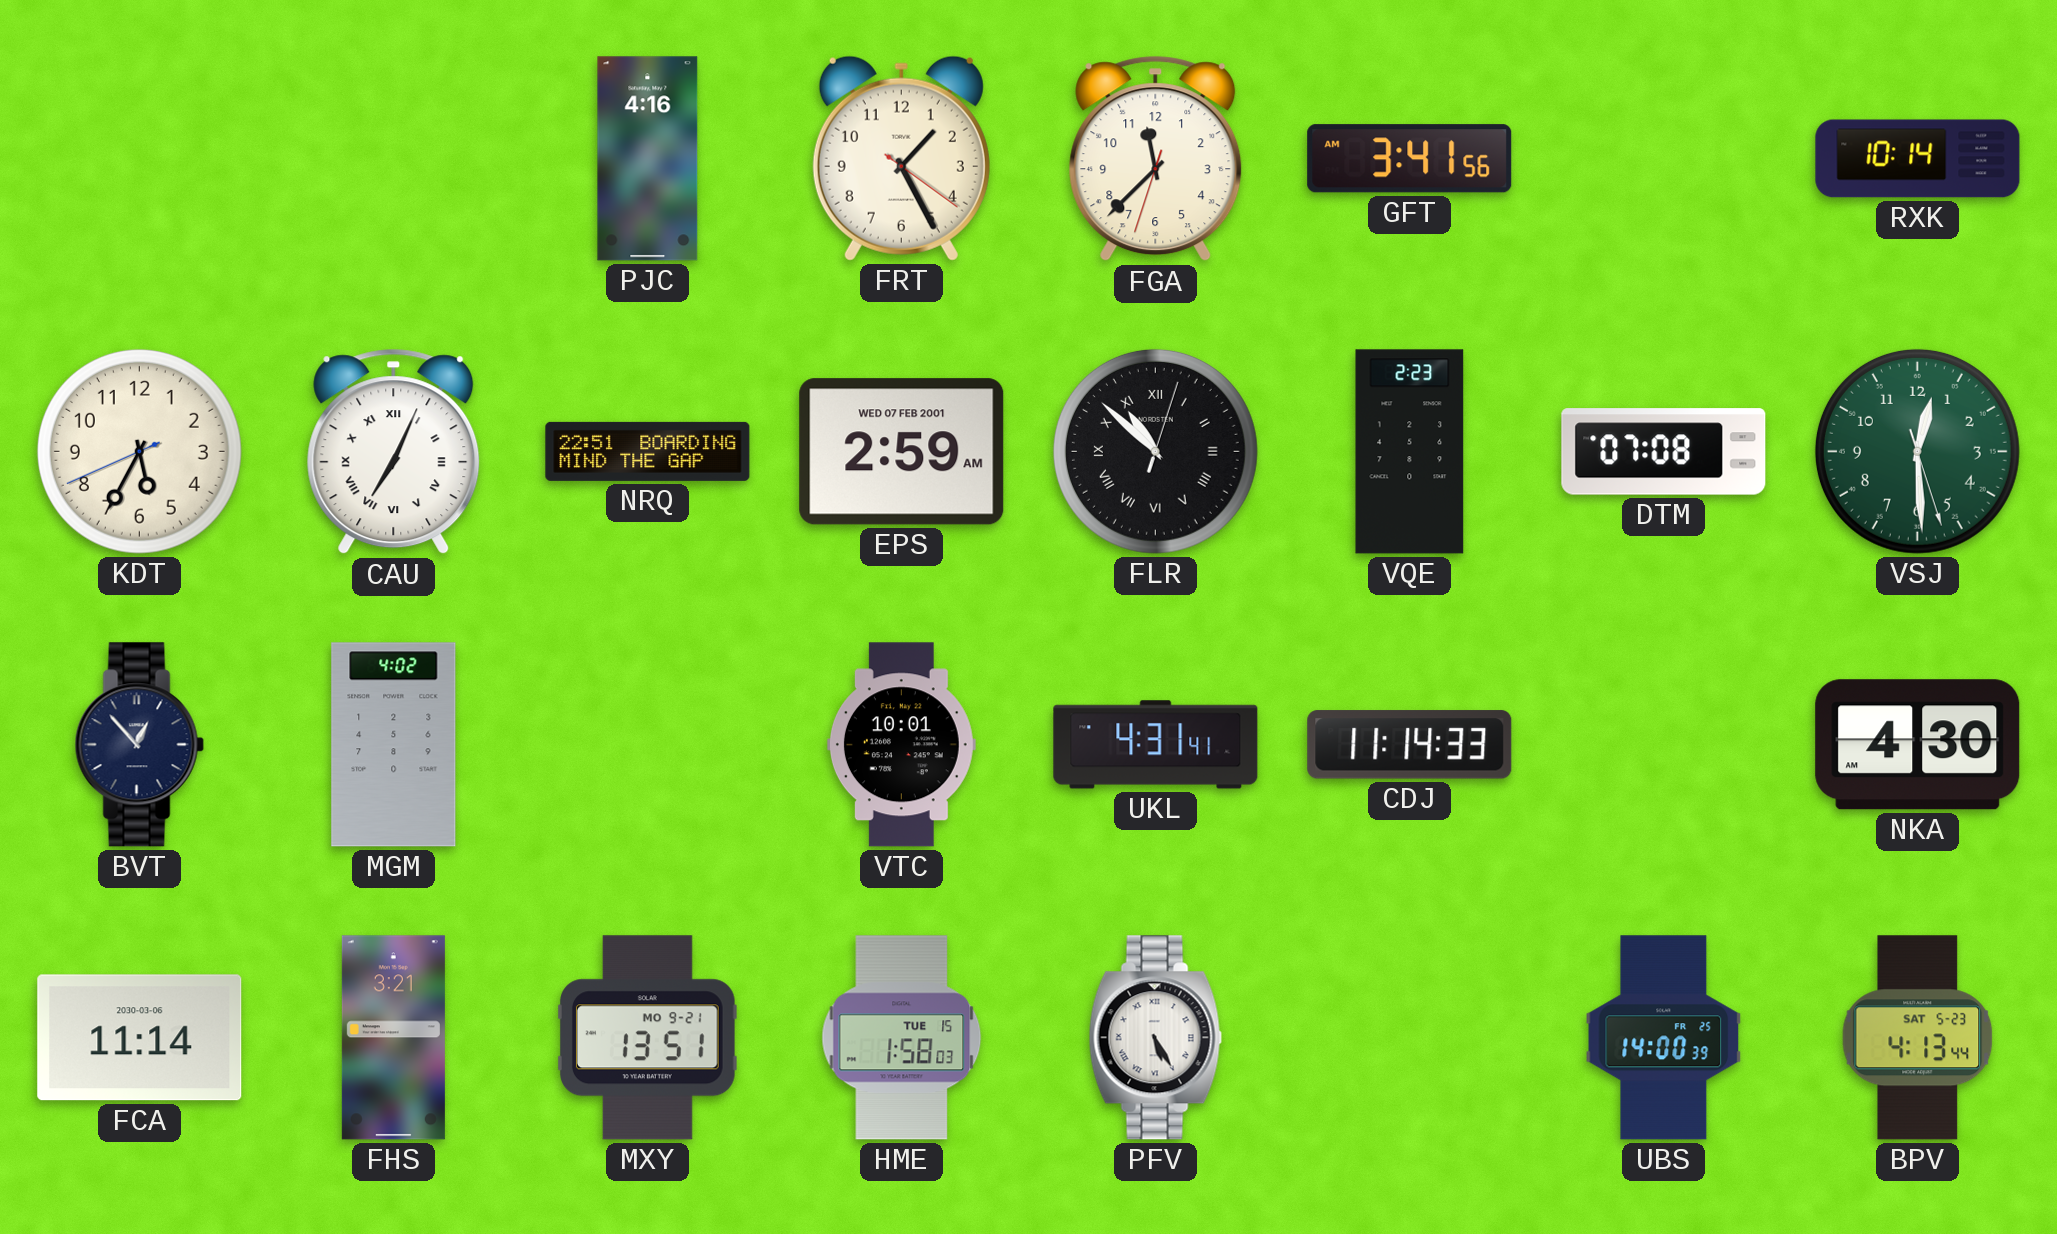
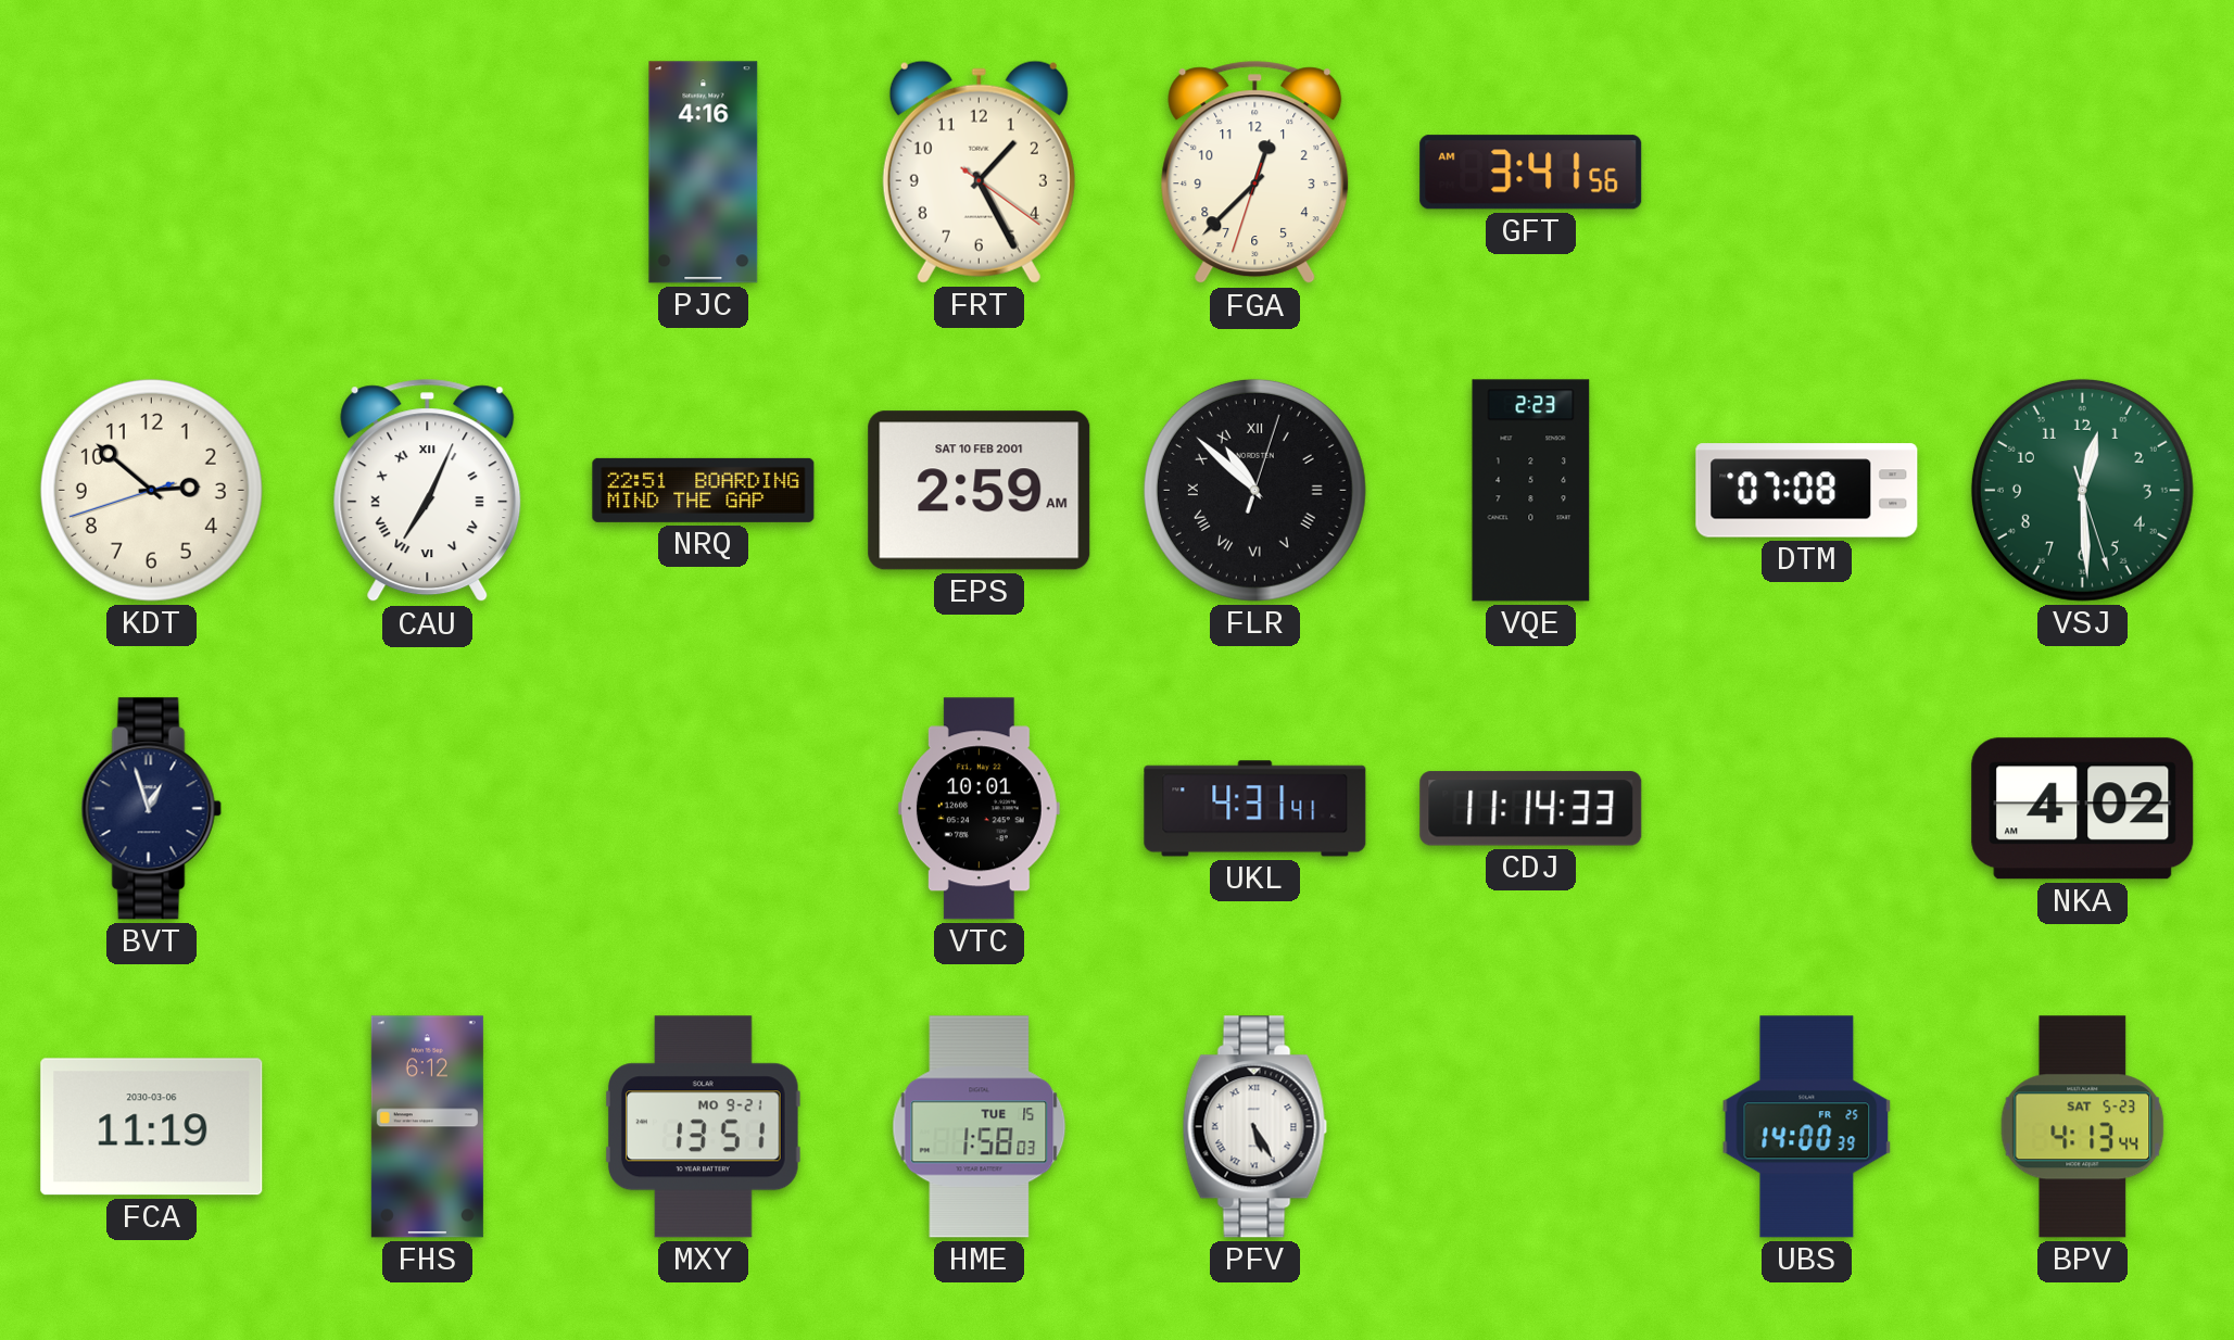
FGA: 11:37 -> 12:37
RXK: 10:14 -> none
KDT: 5:34 -> 2:51
EPS date: WED 07 FEB 2001 -> SAT 10 FEB 2001
BVT: 12:53 -> 12:57
MGM: 4:02 -> none
NKA: 4:30 -> 4:02
FCA: 11:14 -> 11:19
FHS: 3:21 -> 6:12
